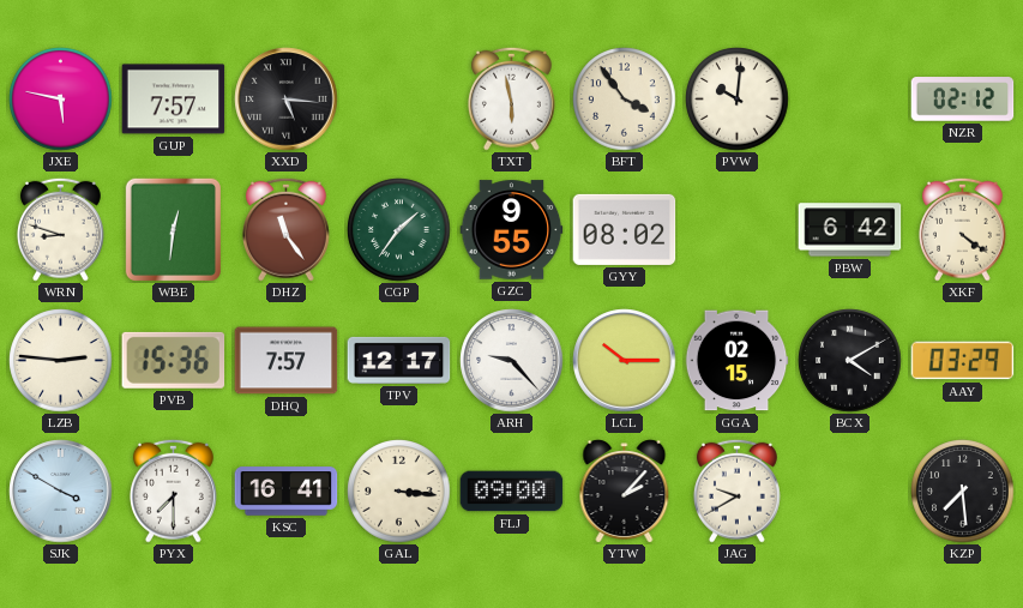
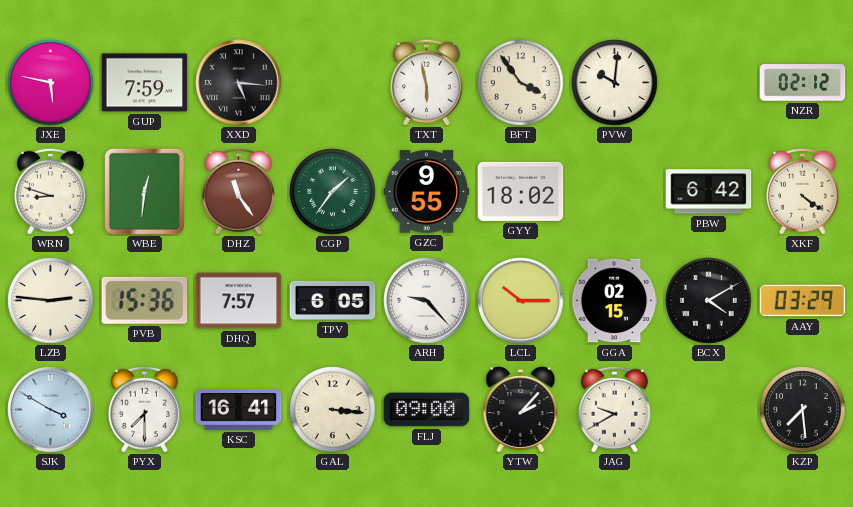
GUP: 7:57 -> 7:59
GYY: 08:02 -> 18:02
TPV: 12:17 -> 6:05
